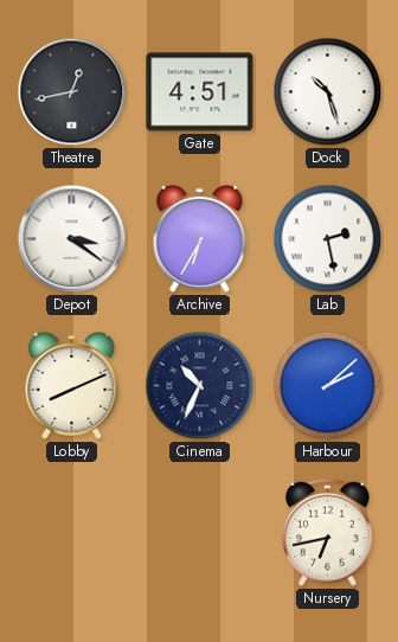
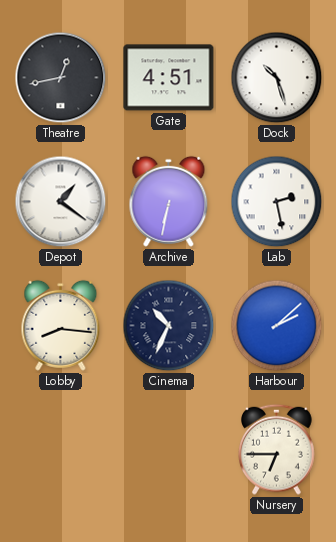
Depot: 3:21 -> 1:21
Archive: 6:35 -> 6:32
Lobby: 8:11 -> 8:16
Nursery: 6:43 -> 6:45
